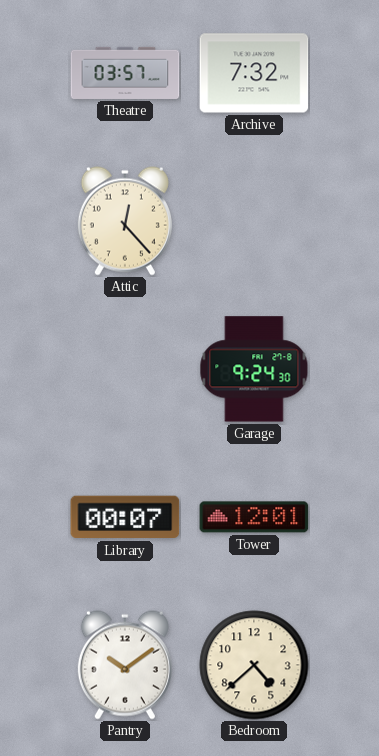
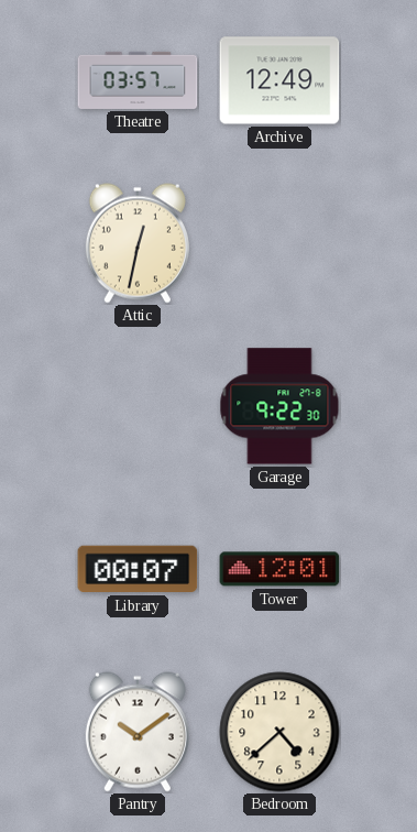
Archive: 7:32 -> 12:49
Attic: 12:23 -> 12:32
Garage: 9:24 -> 9:22
